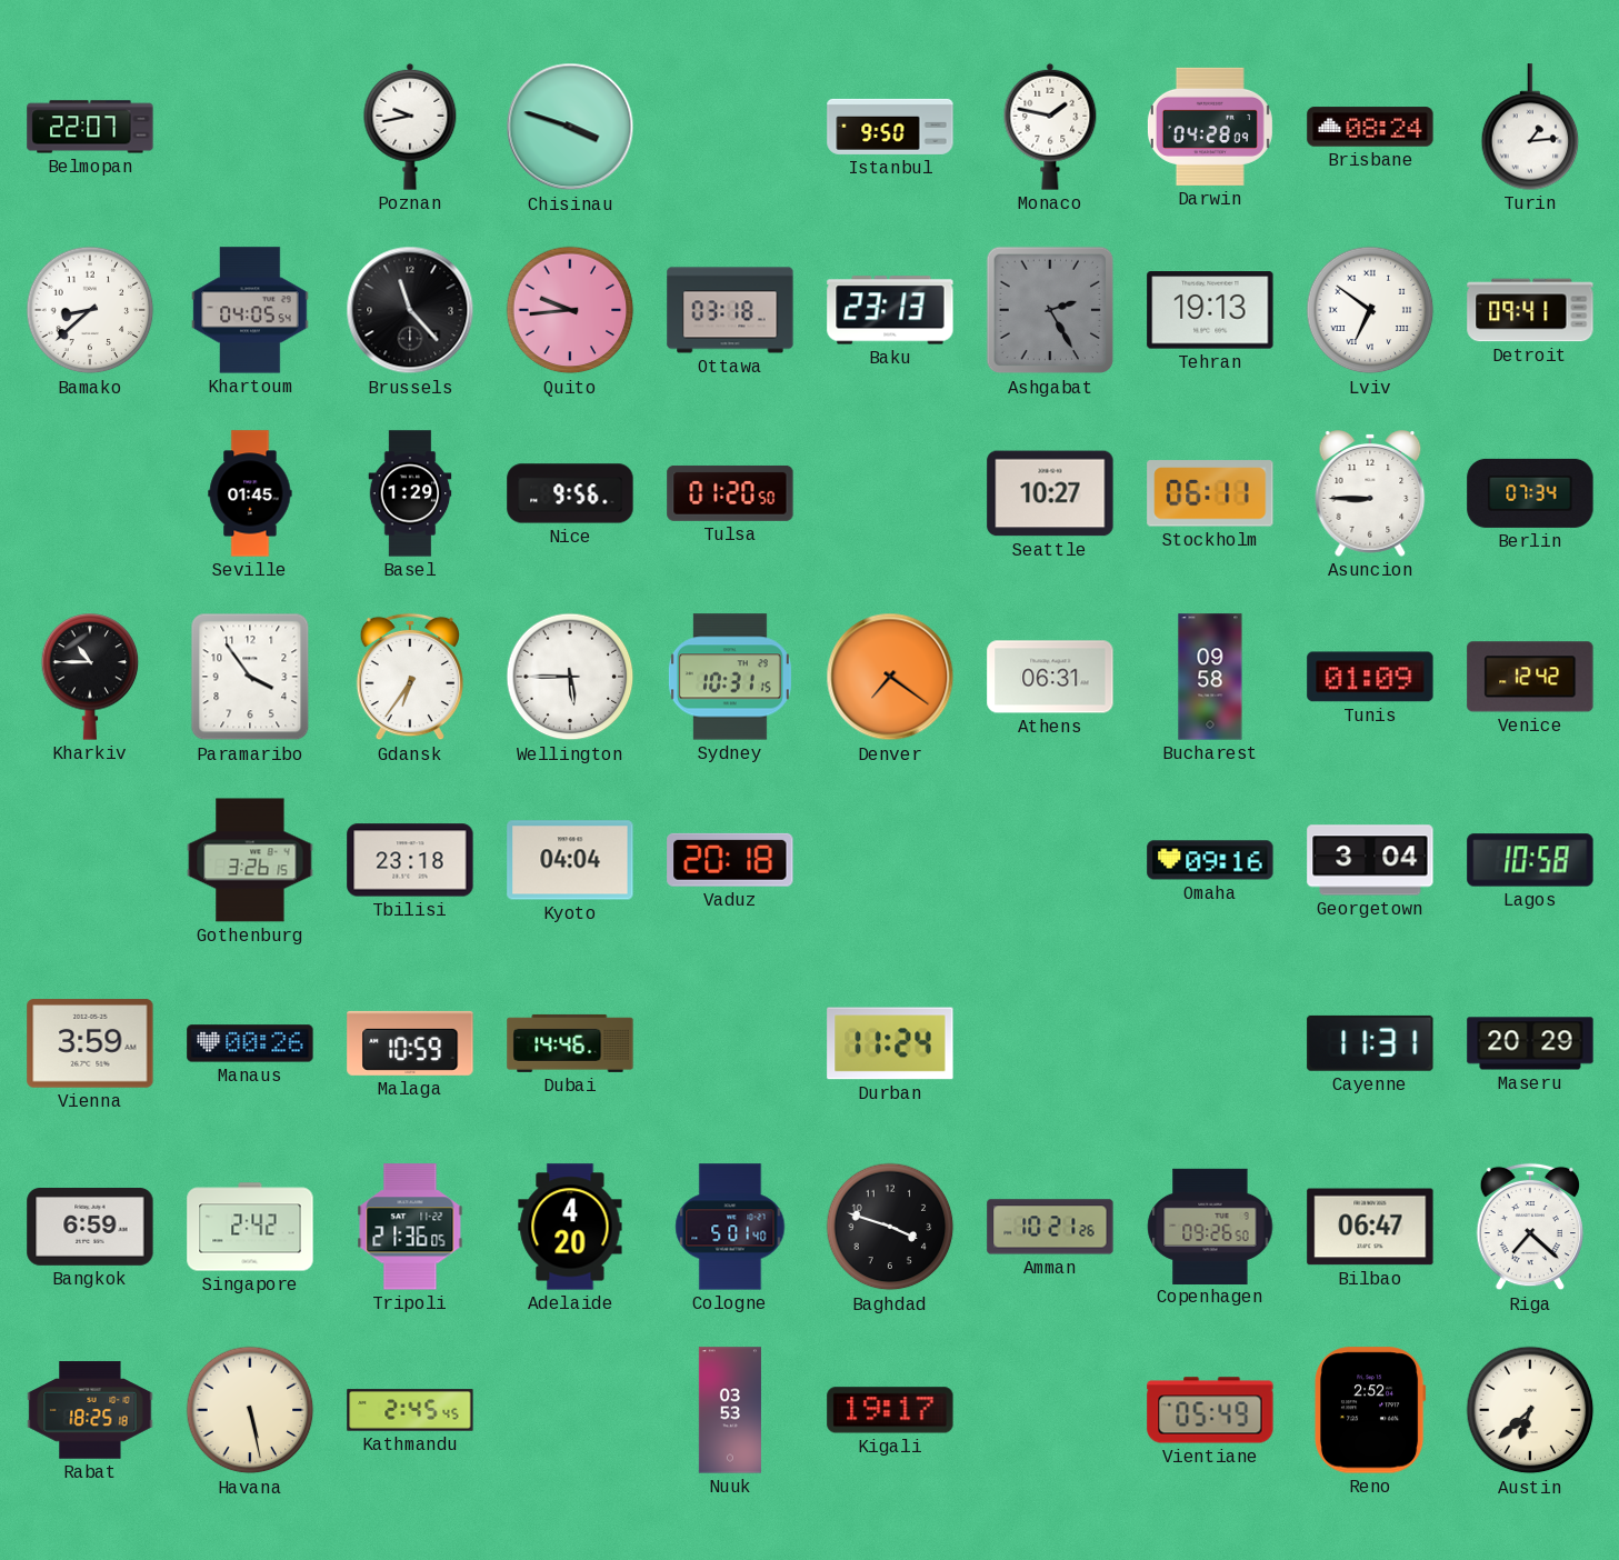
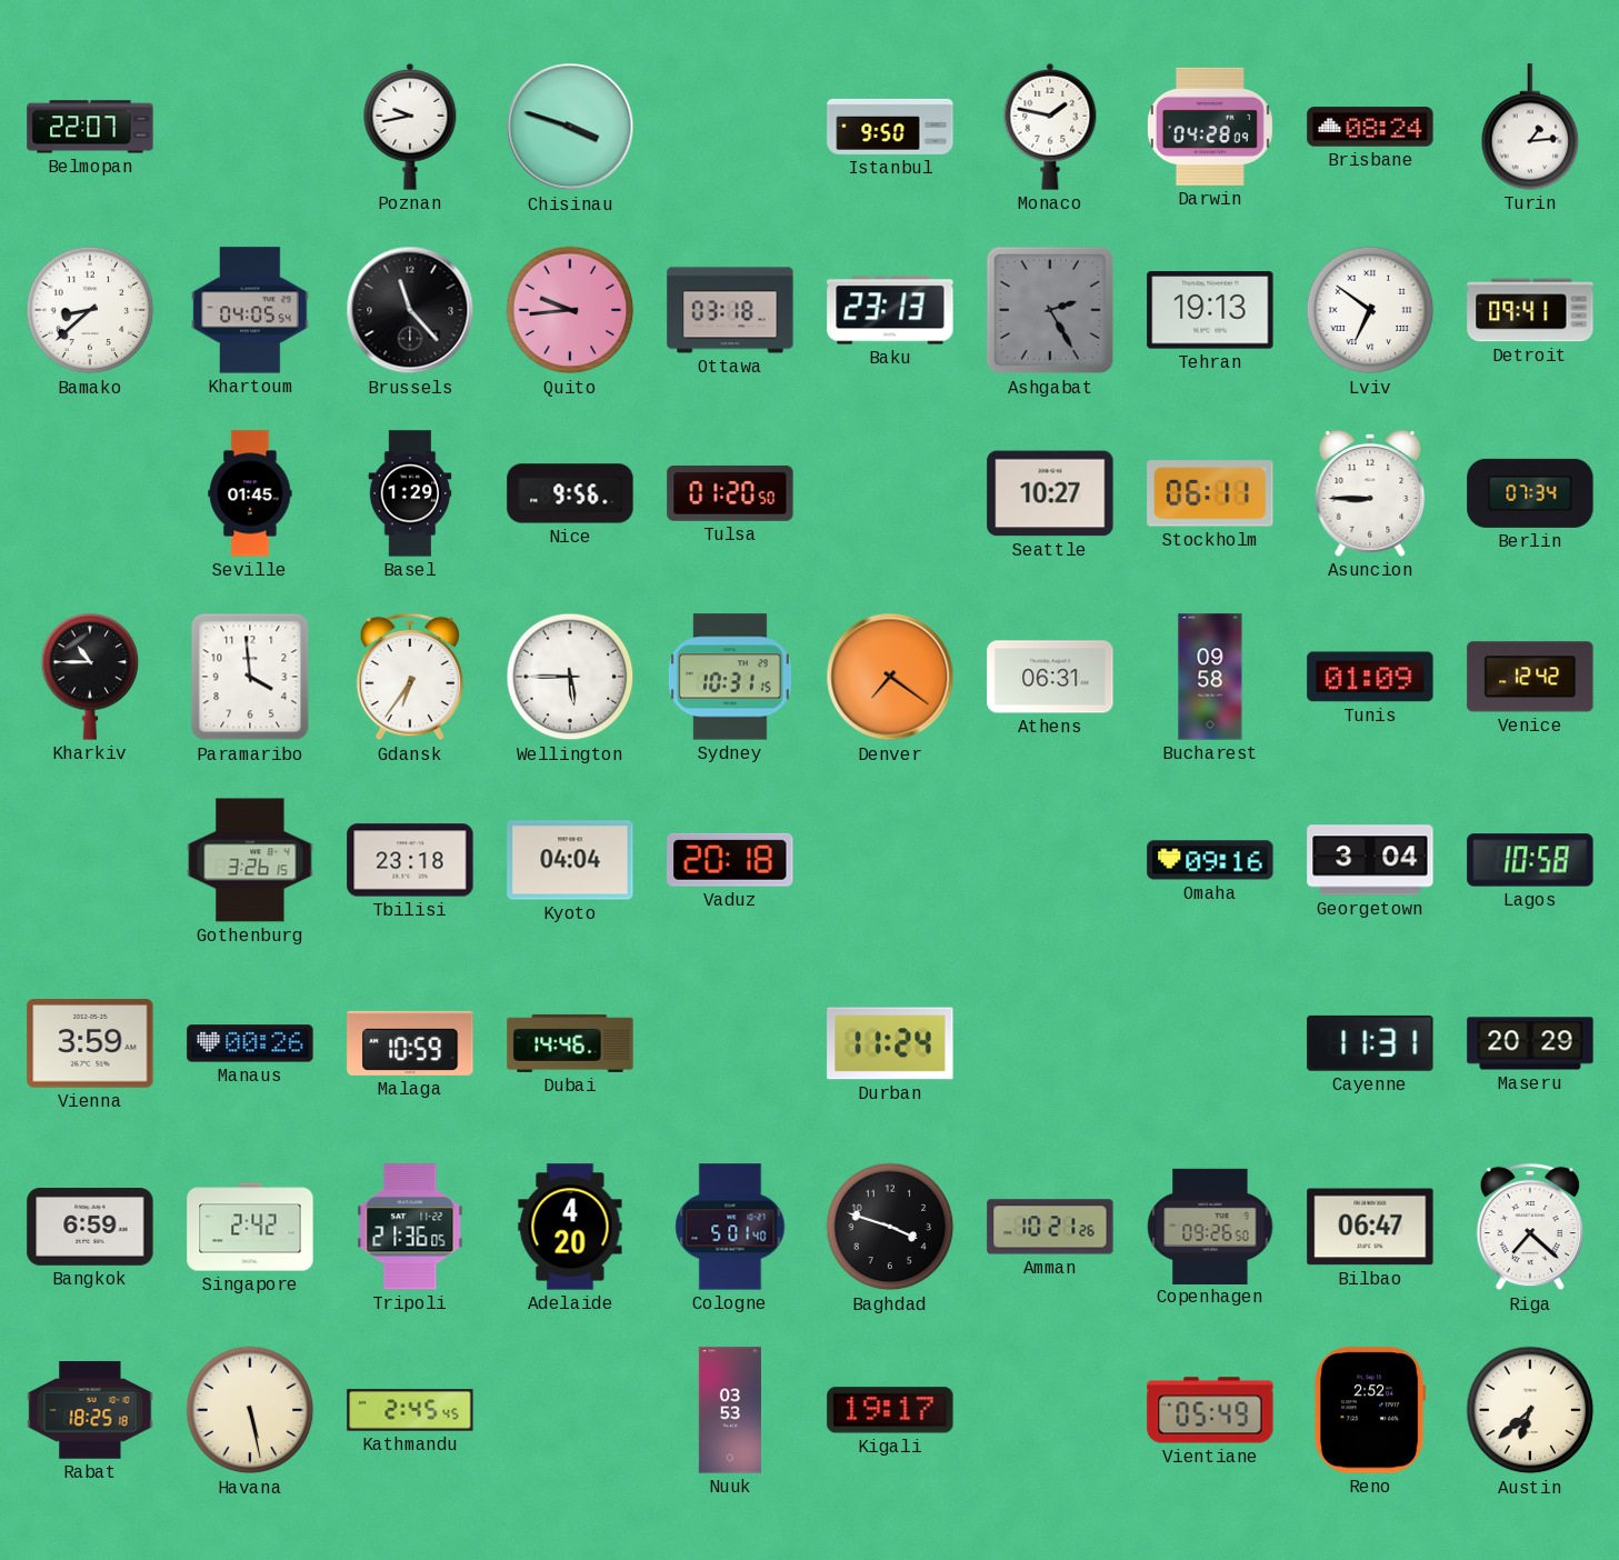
Paramaribo: 3:54 -> 3:59
